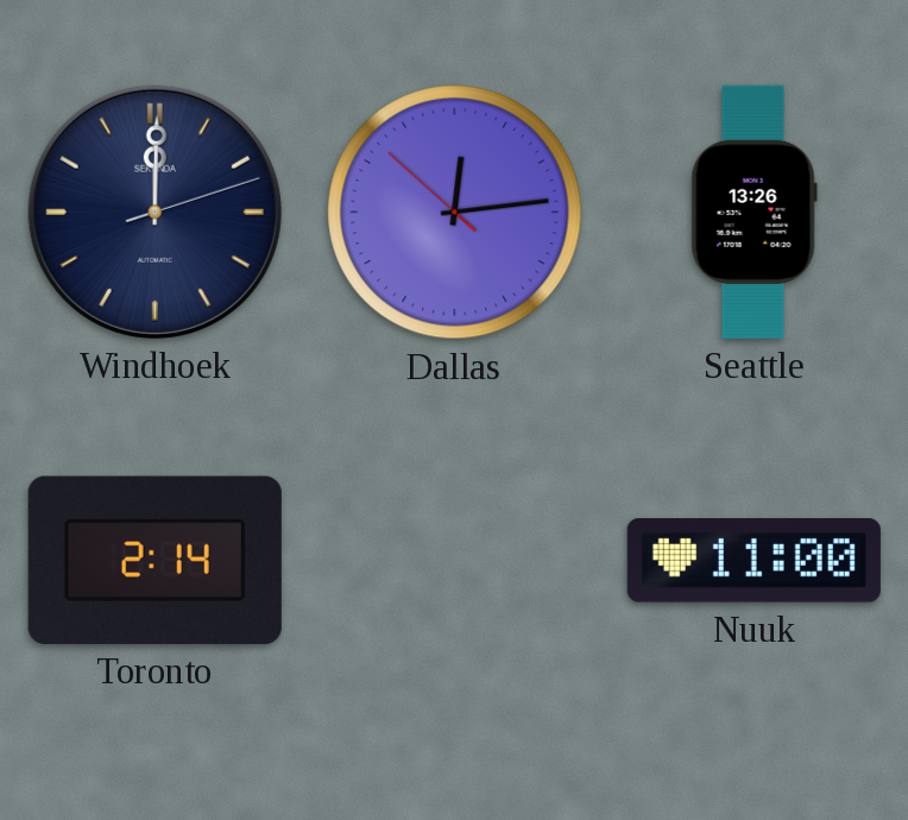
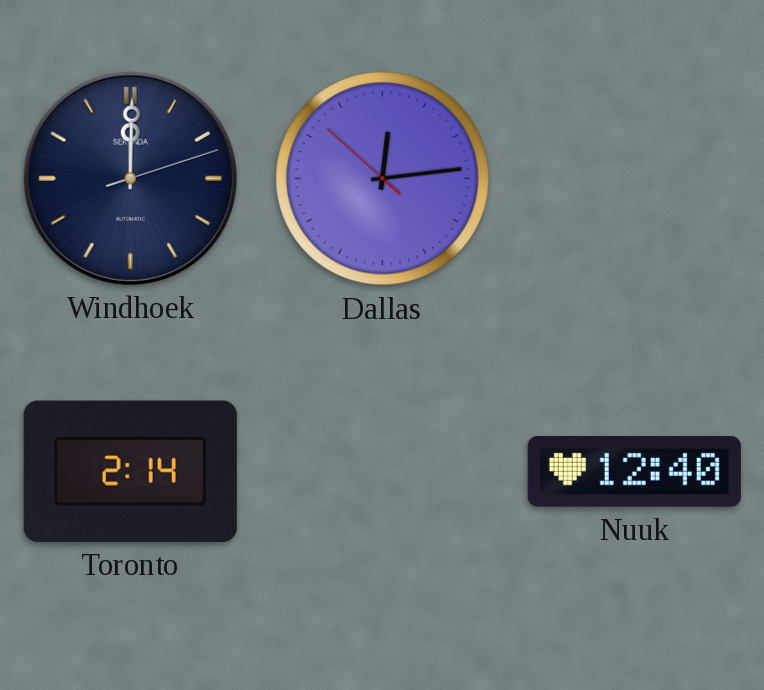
Seattle: 13:26 -> none
Nuuk: 11:00 -> 12:40
